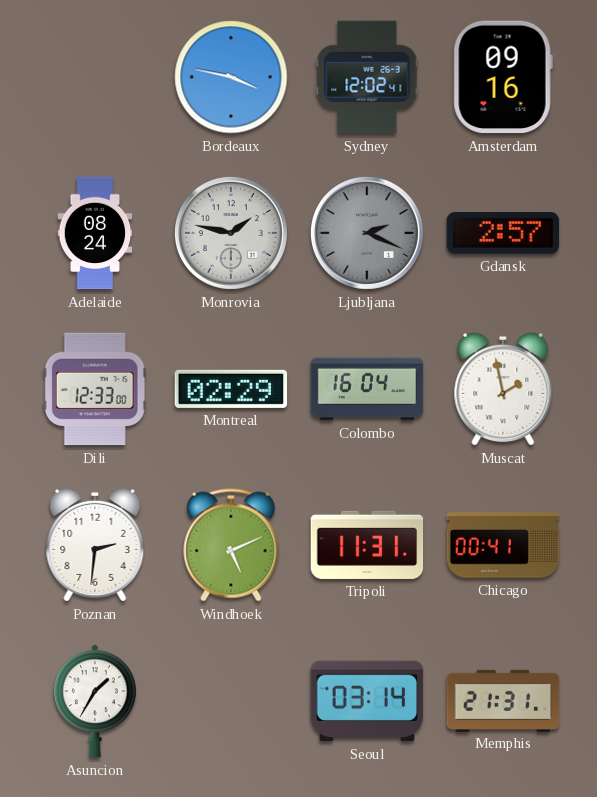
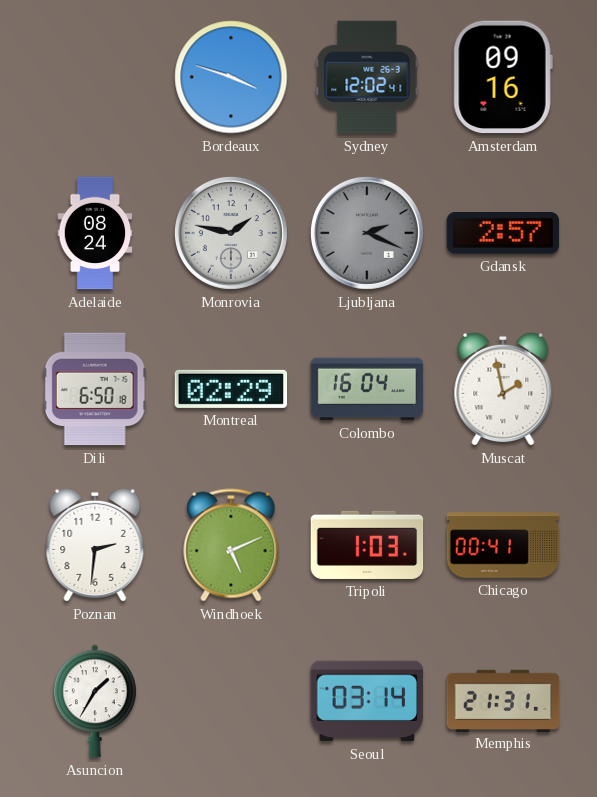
Bordeaux: 3:47 -> 3:48
Dili: 12:33 -> 6:50
Tripoli: 11:31 -> 1:03
